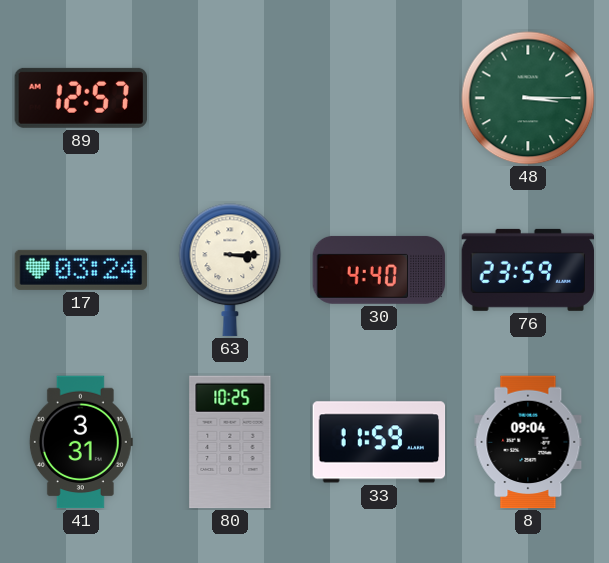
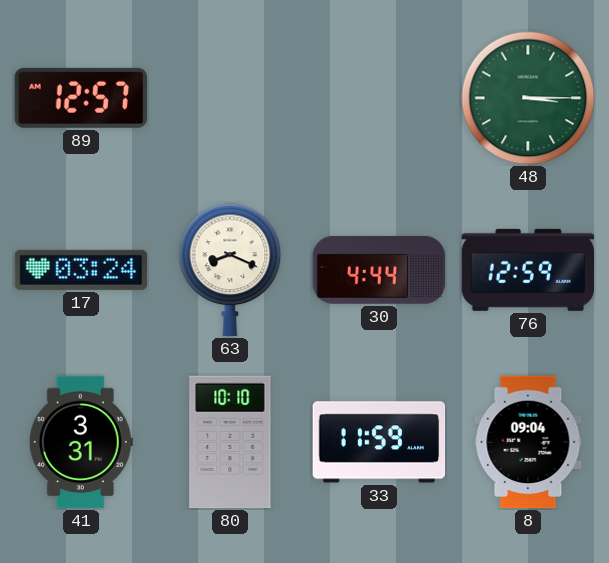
63: 3:15 -> 8:19
30: 4:40 -> 4:44
76: 23:59 -> 12:59
80: 10:25 -> 10:10
